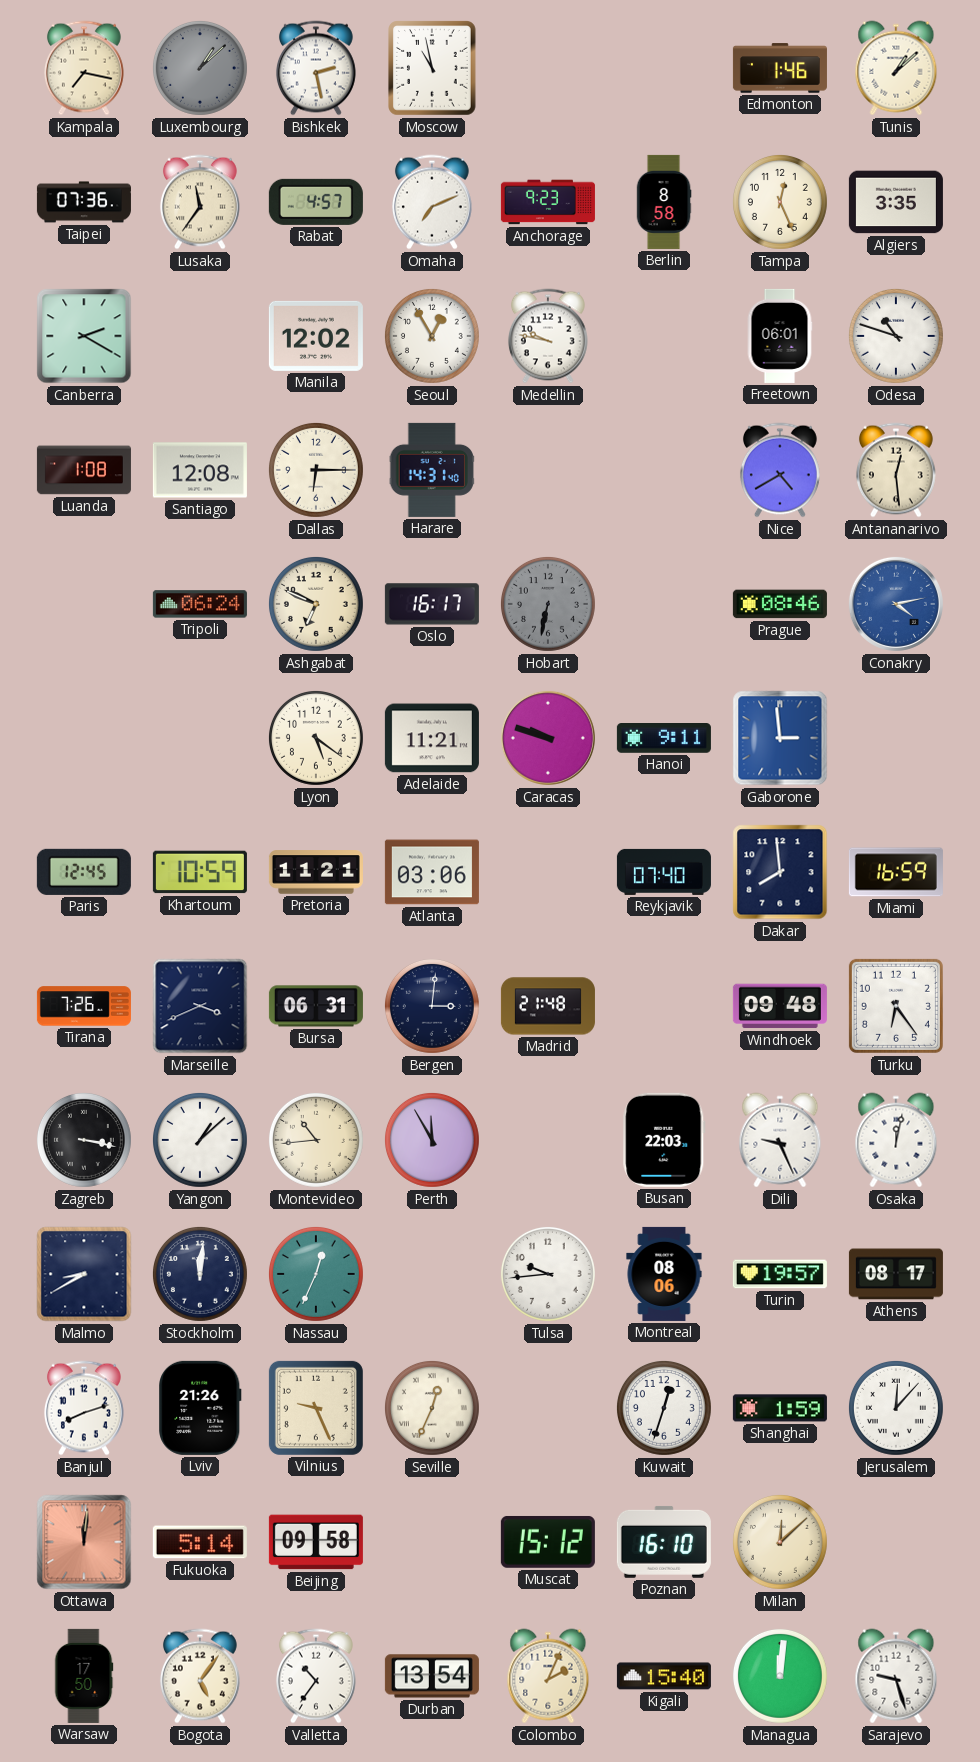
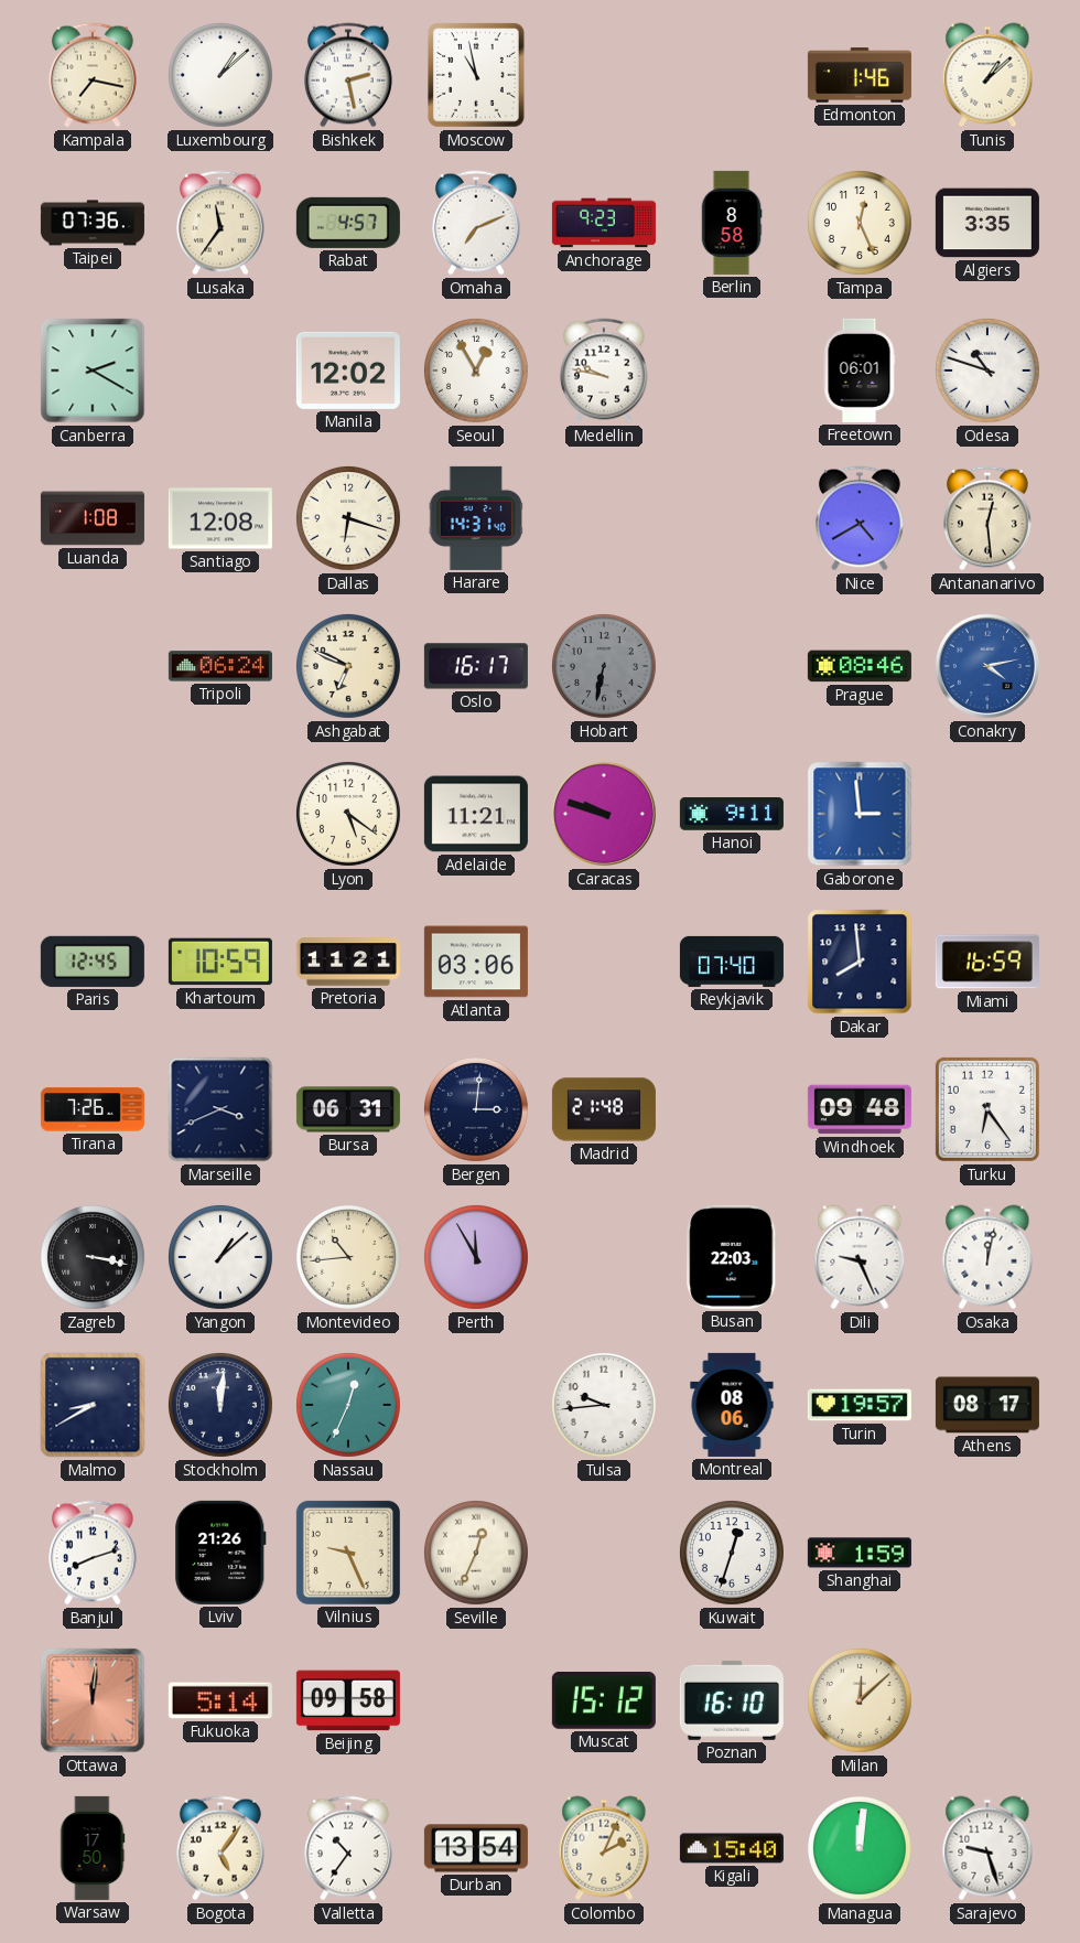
Luxembourg dial: grey -> white
Dallas: 6:15 -> 6:18
Jerusalem: 12:07 -> none
